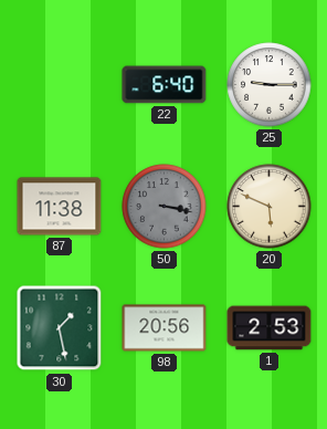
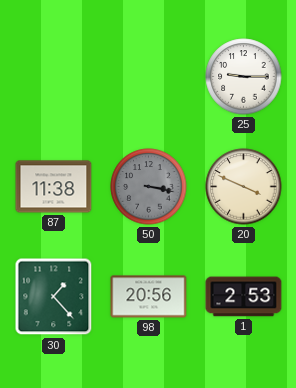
22: 6:40 -> none
20: 5:49 -> 3:49
30: 1:28 -> 1:23
